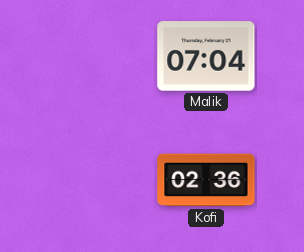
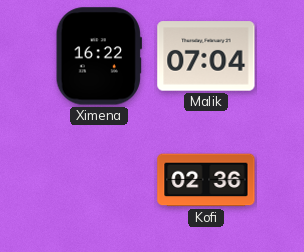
Ximena: none -> 16:22
